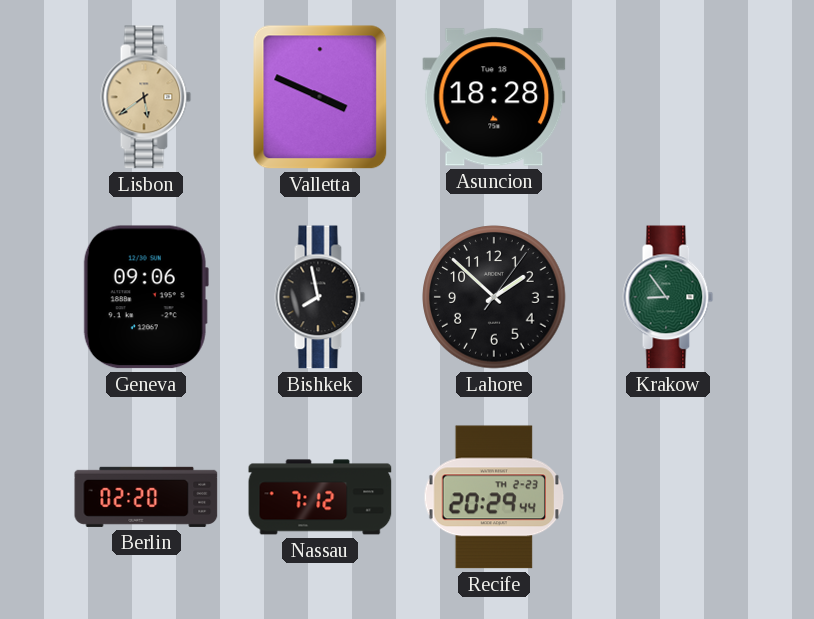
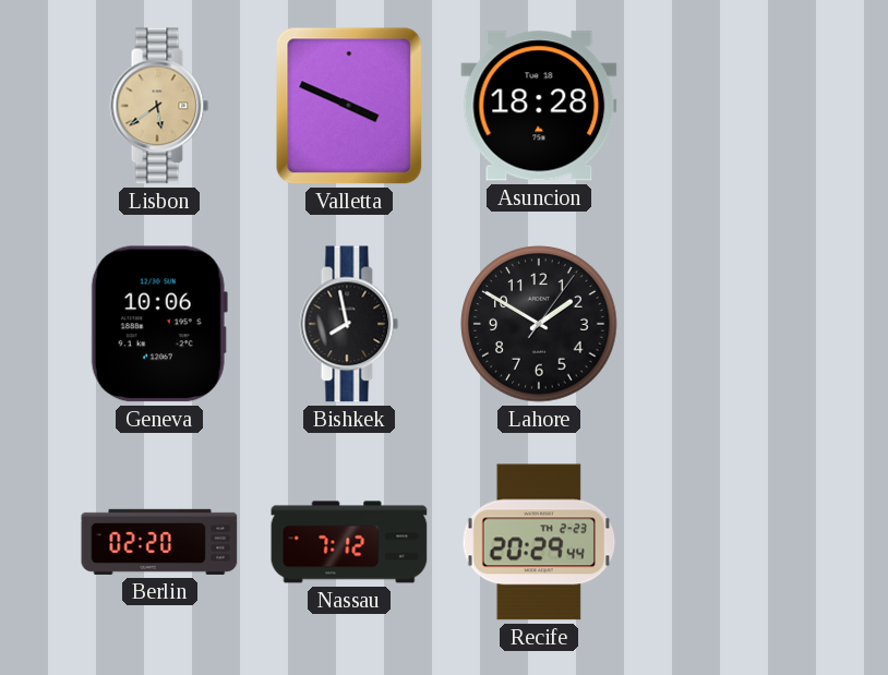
Geneva: 09:06 -> 10:06
Lahore: 1:52 -> 1:50
Krakow: 8:54 -> none
